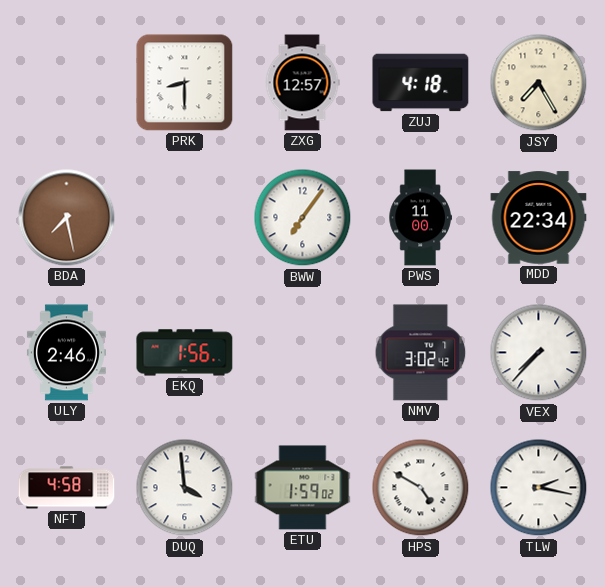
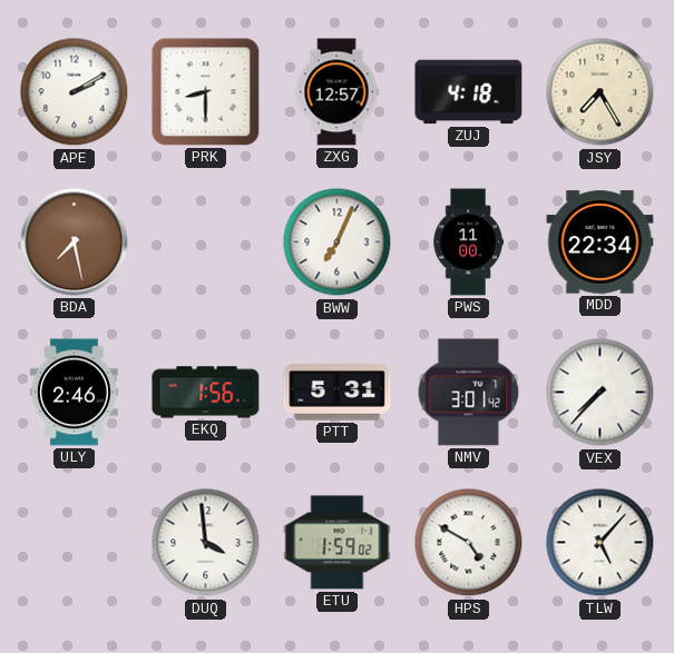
APE: none -> 2:10
BWW: 7:06 -> 7:04
PTT: none -> 5:31
NMV: 3:02 -> 3:01
NFT: 4:58 -> none
TLW: 2:17 -> 5:07
